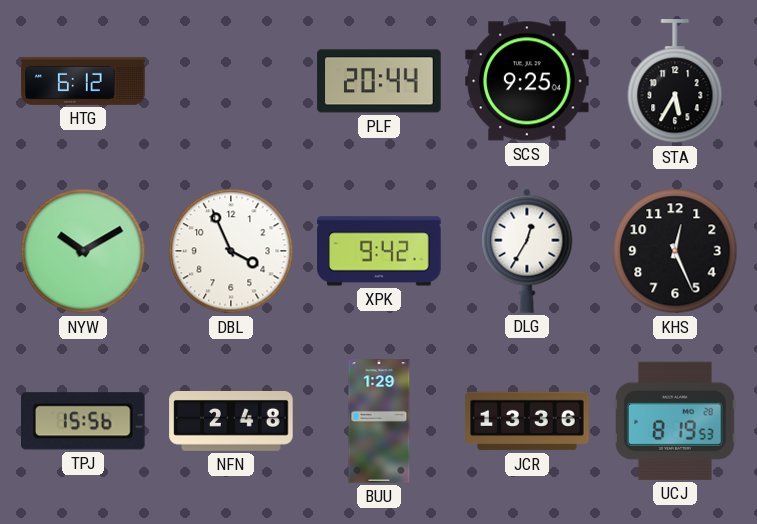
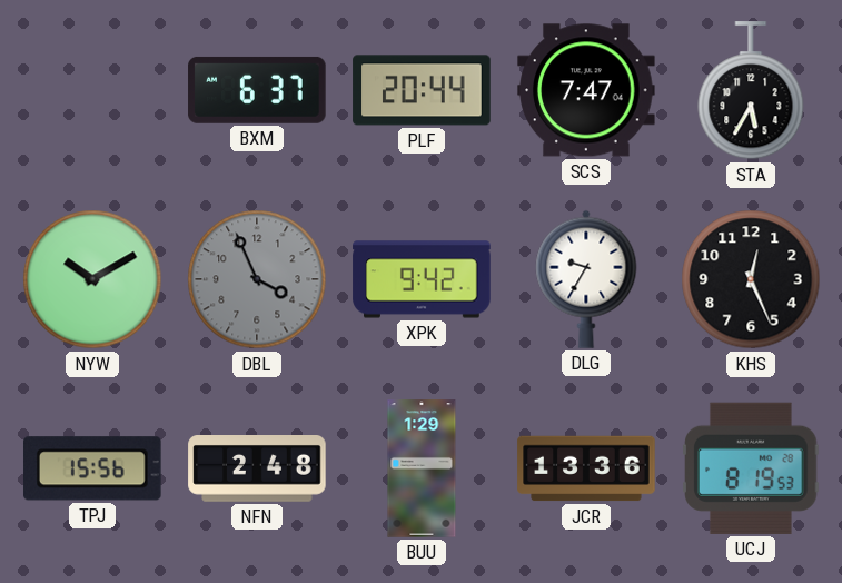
HTG: 6:12 -> none
BXM: none -> 6:37
SCS: 9:25 -> 7:47
DBL dial: white -> grey
DLG: 12:35 -> 9:35
